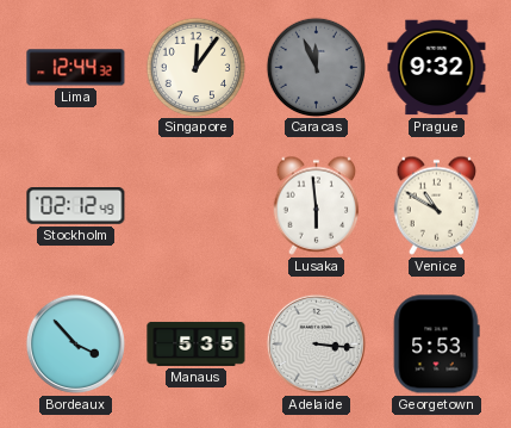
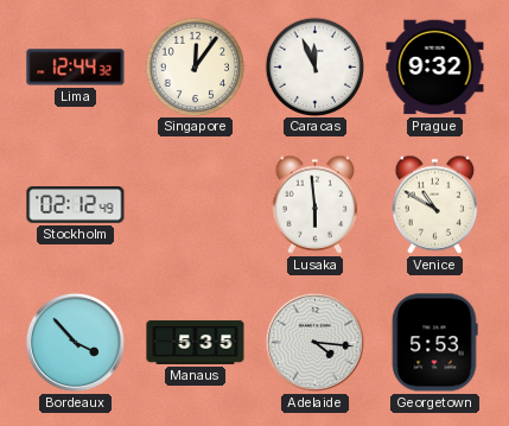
Caracas dial: grey -> white
Adelaide: 3:16 -> 4:16
